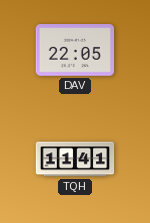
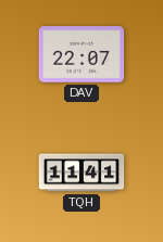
DAV: 22:05 -> 22:07
